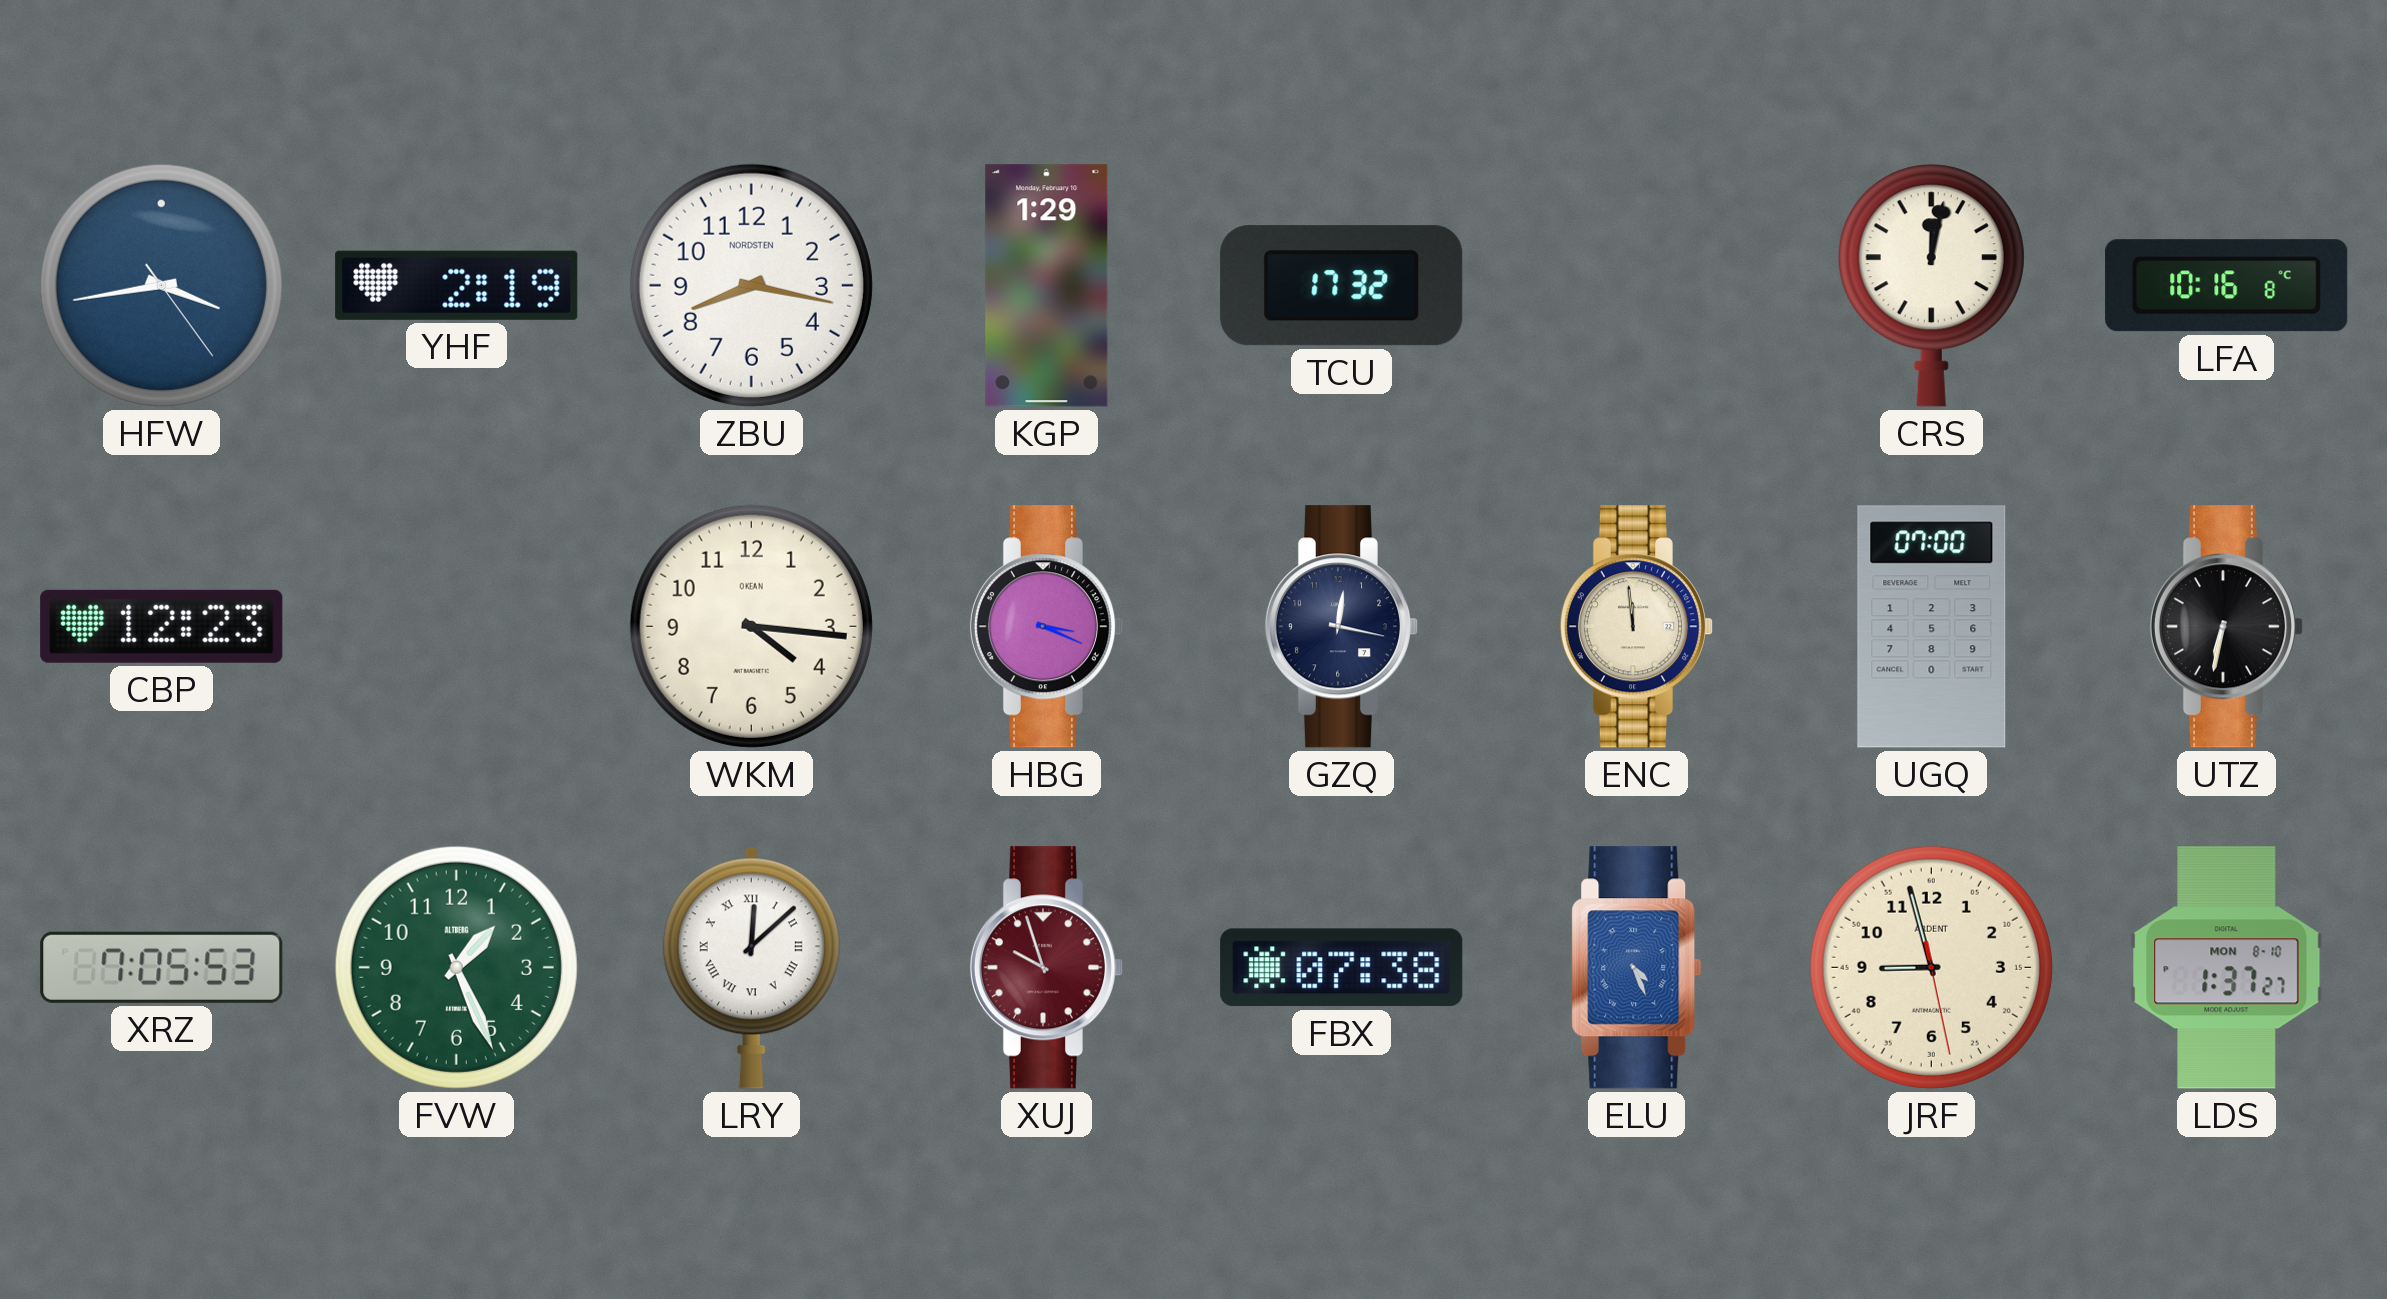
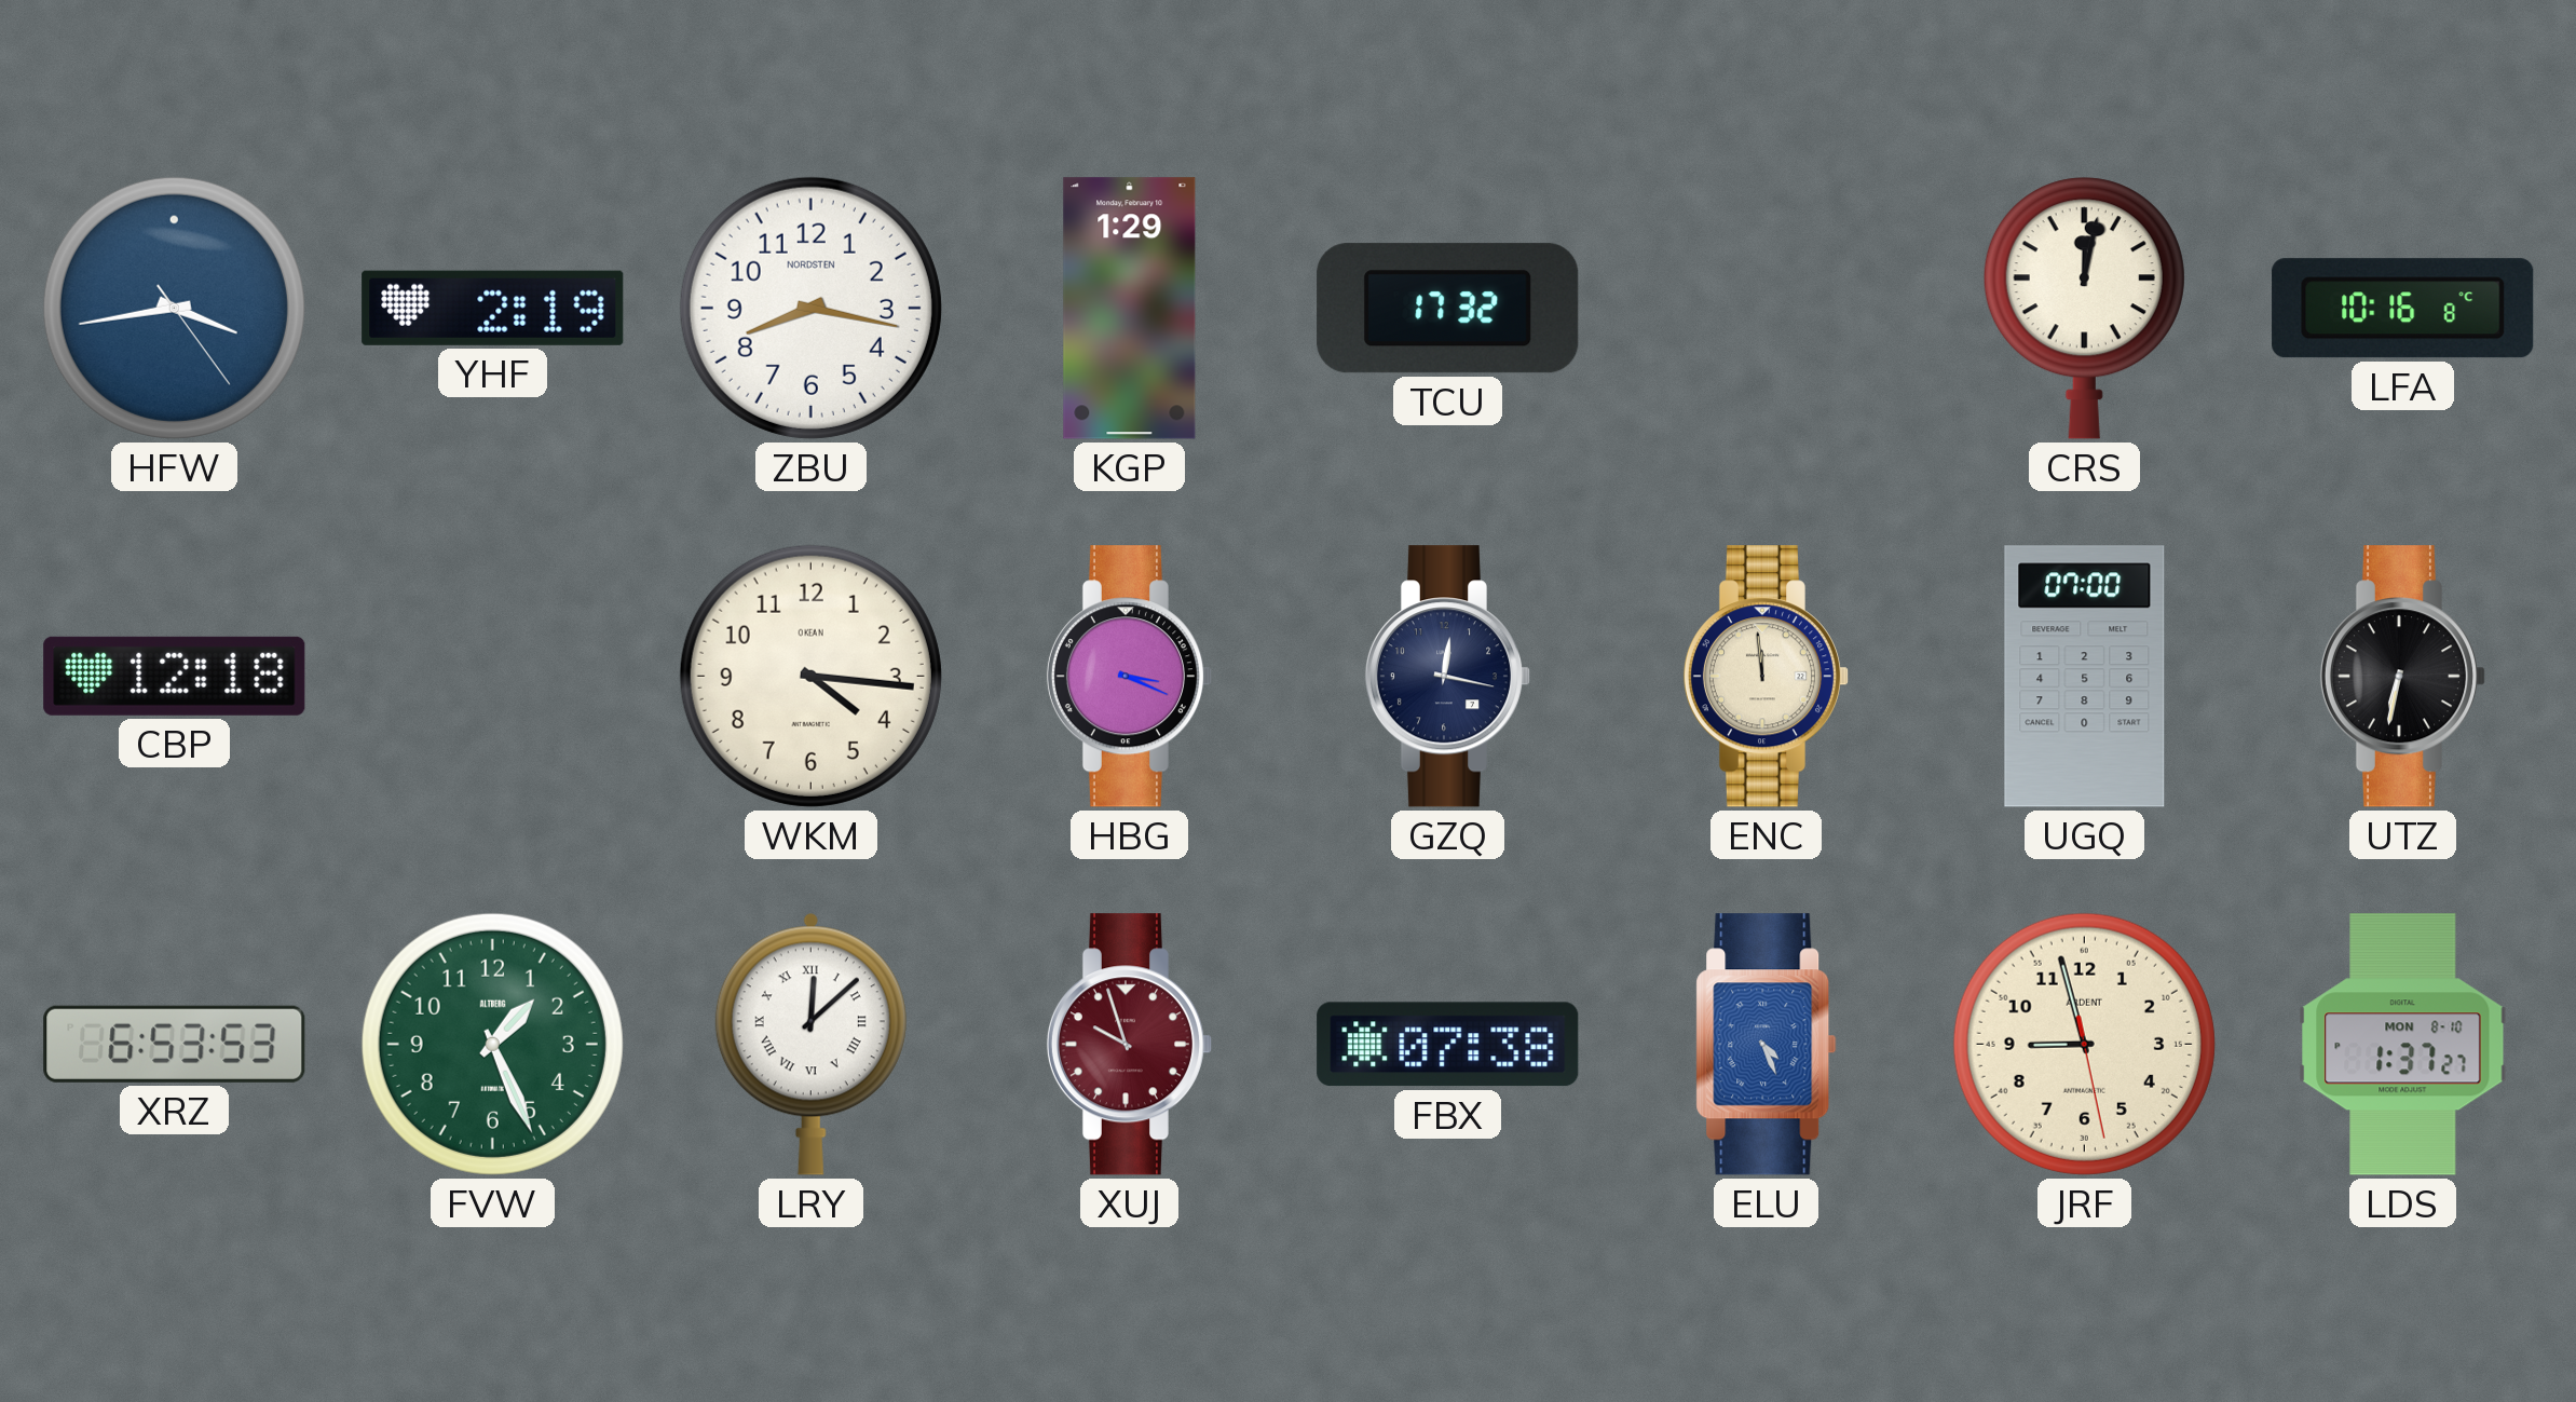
CBP: 12:23 -> 12:18
XRZ: 7:05 -> 6:53
